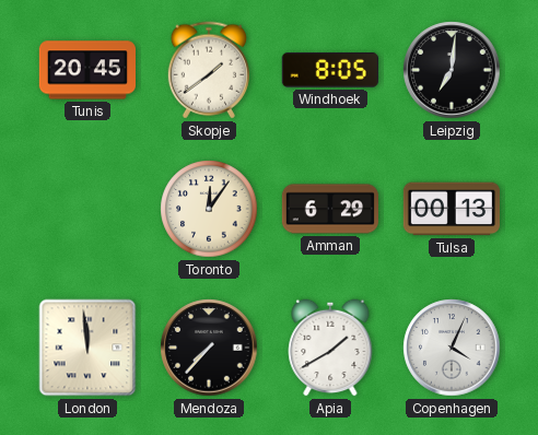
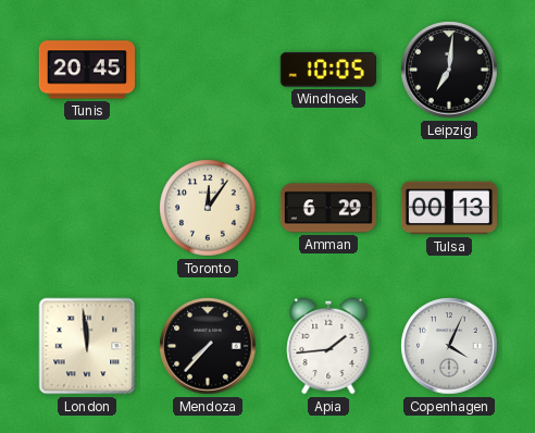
Skopje: 1:39 -> none
Windhoek: 8:05 -> 10:05
Apia: 1:40 -> 1:44
